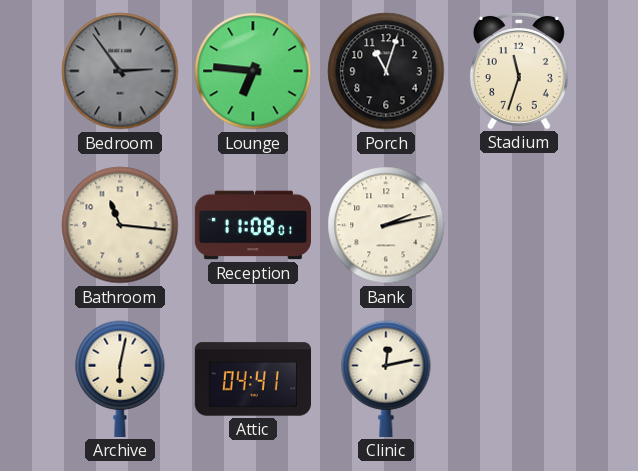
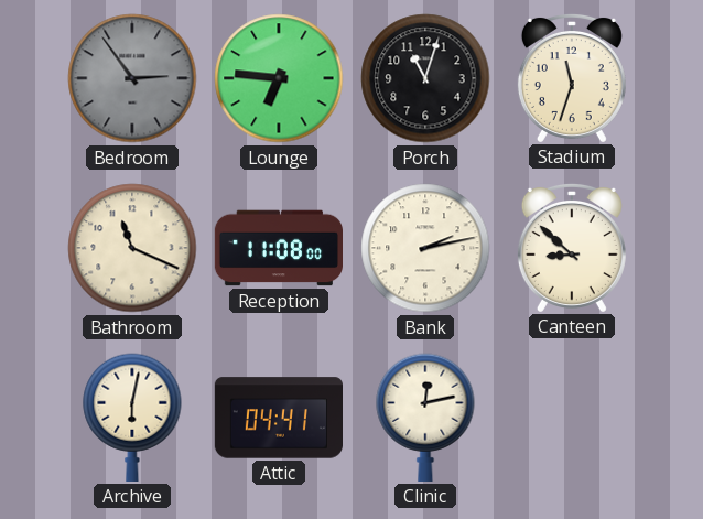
Bathroom: 11:16 -> 11:19
Reception: 11:08:01 -> 11:08:00
Canteen: none -> 8:52
